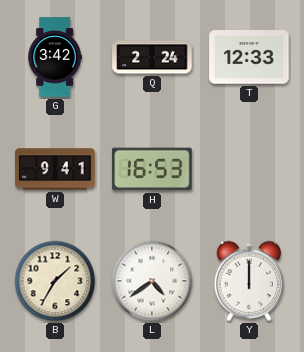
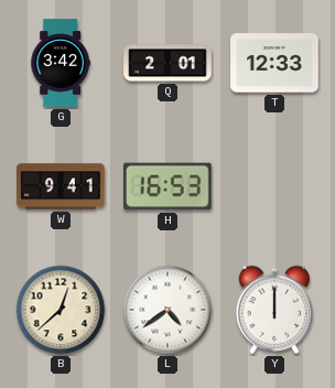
Q: 2:24 -> 2:01
B: 1:35 -> 12:38
